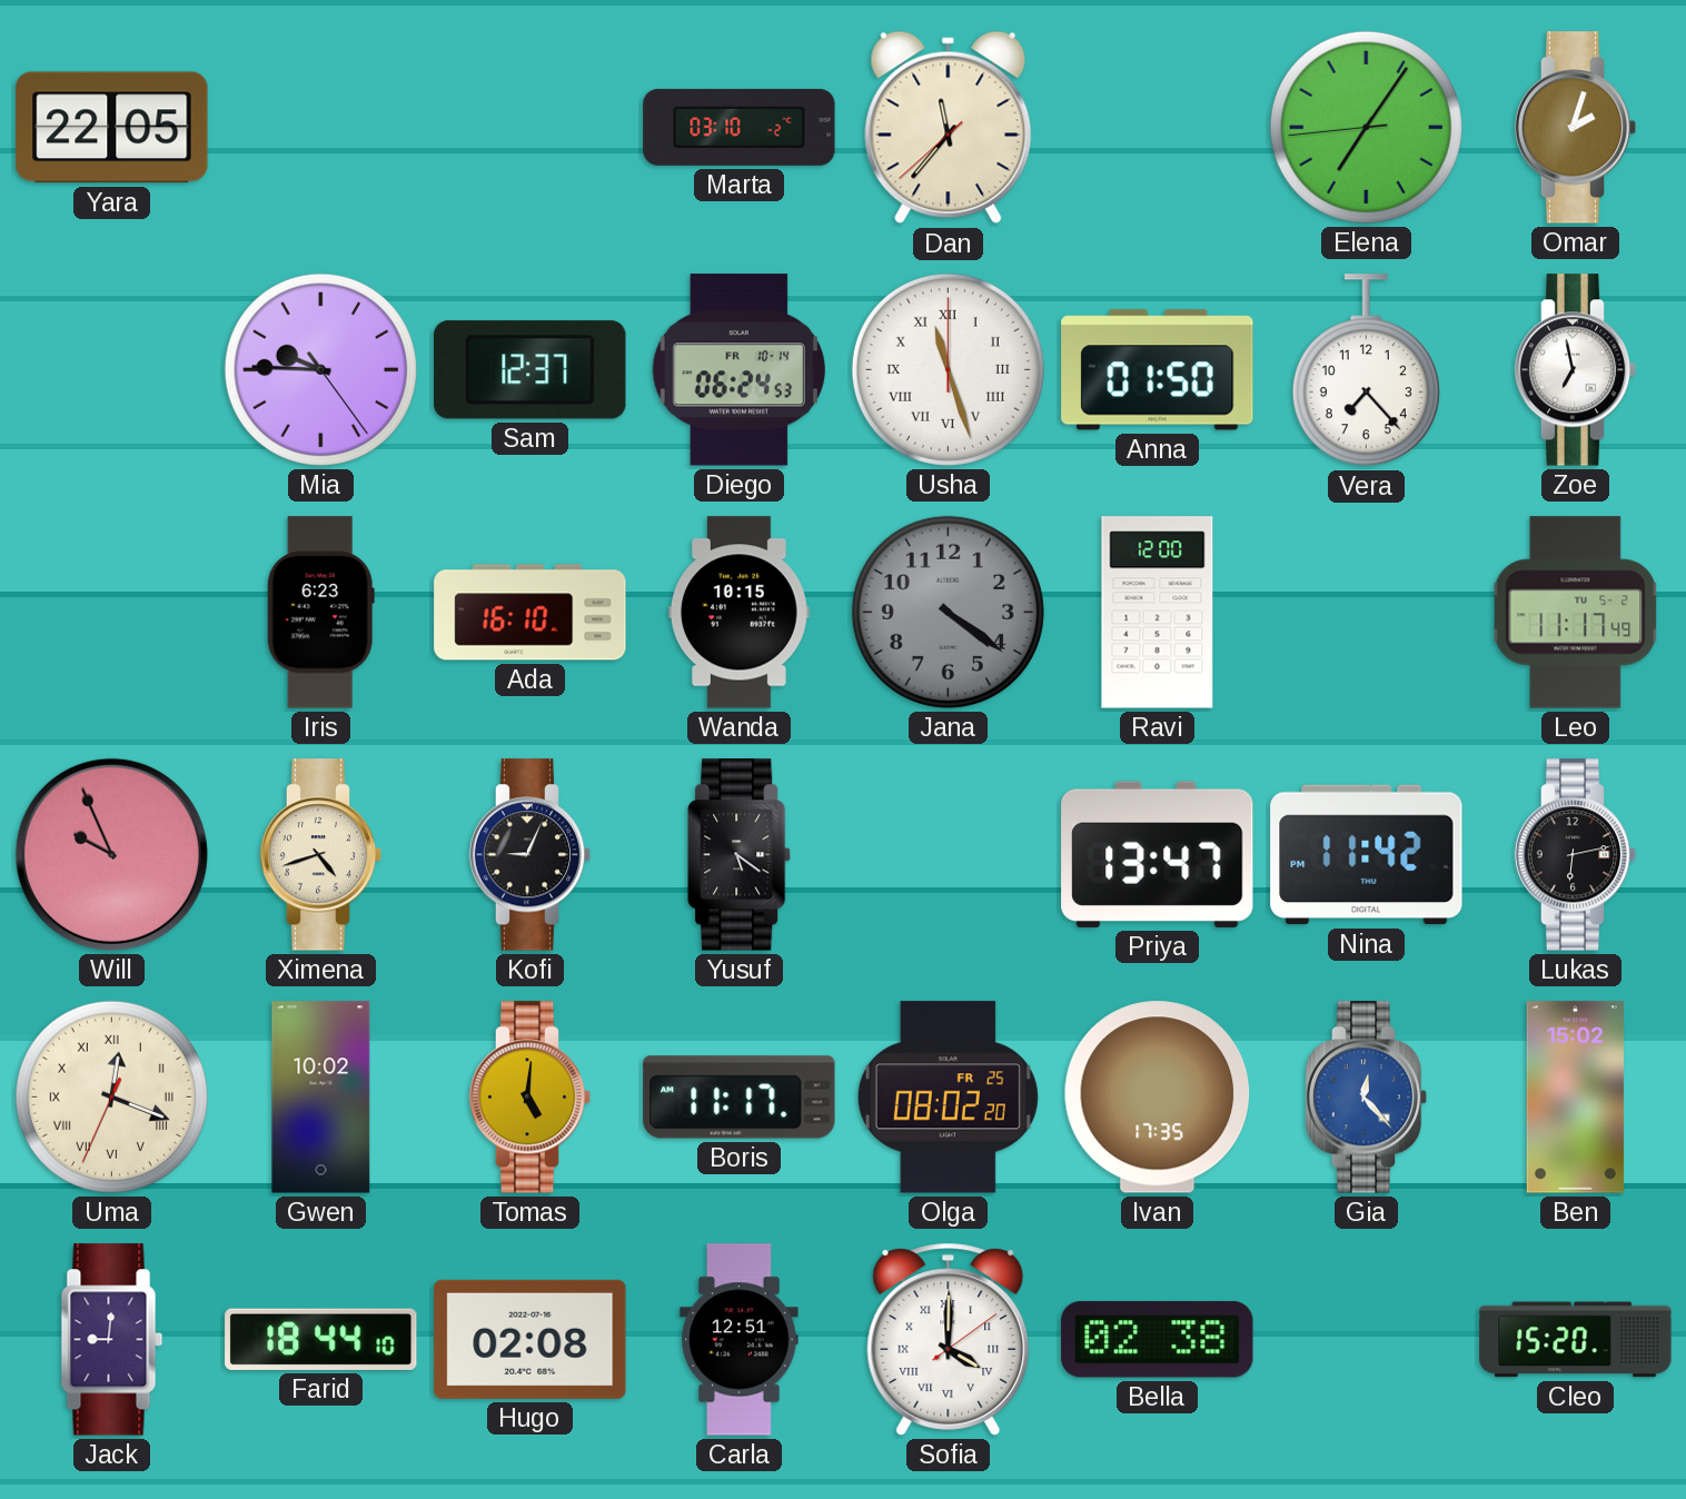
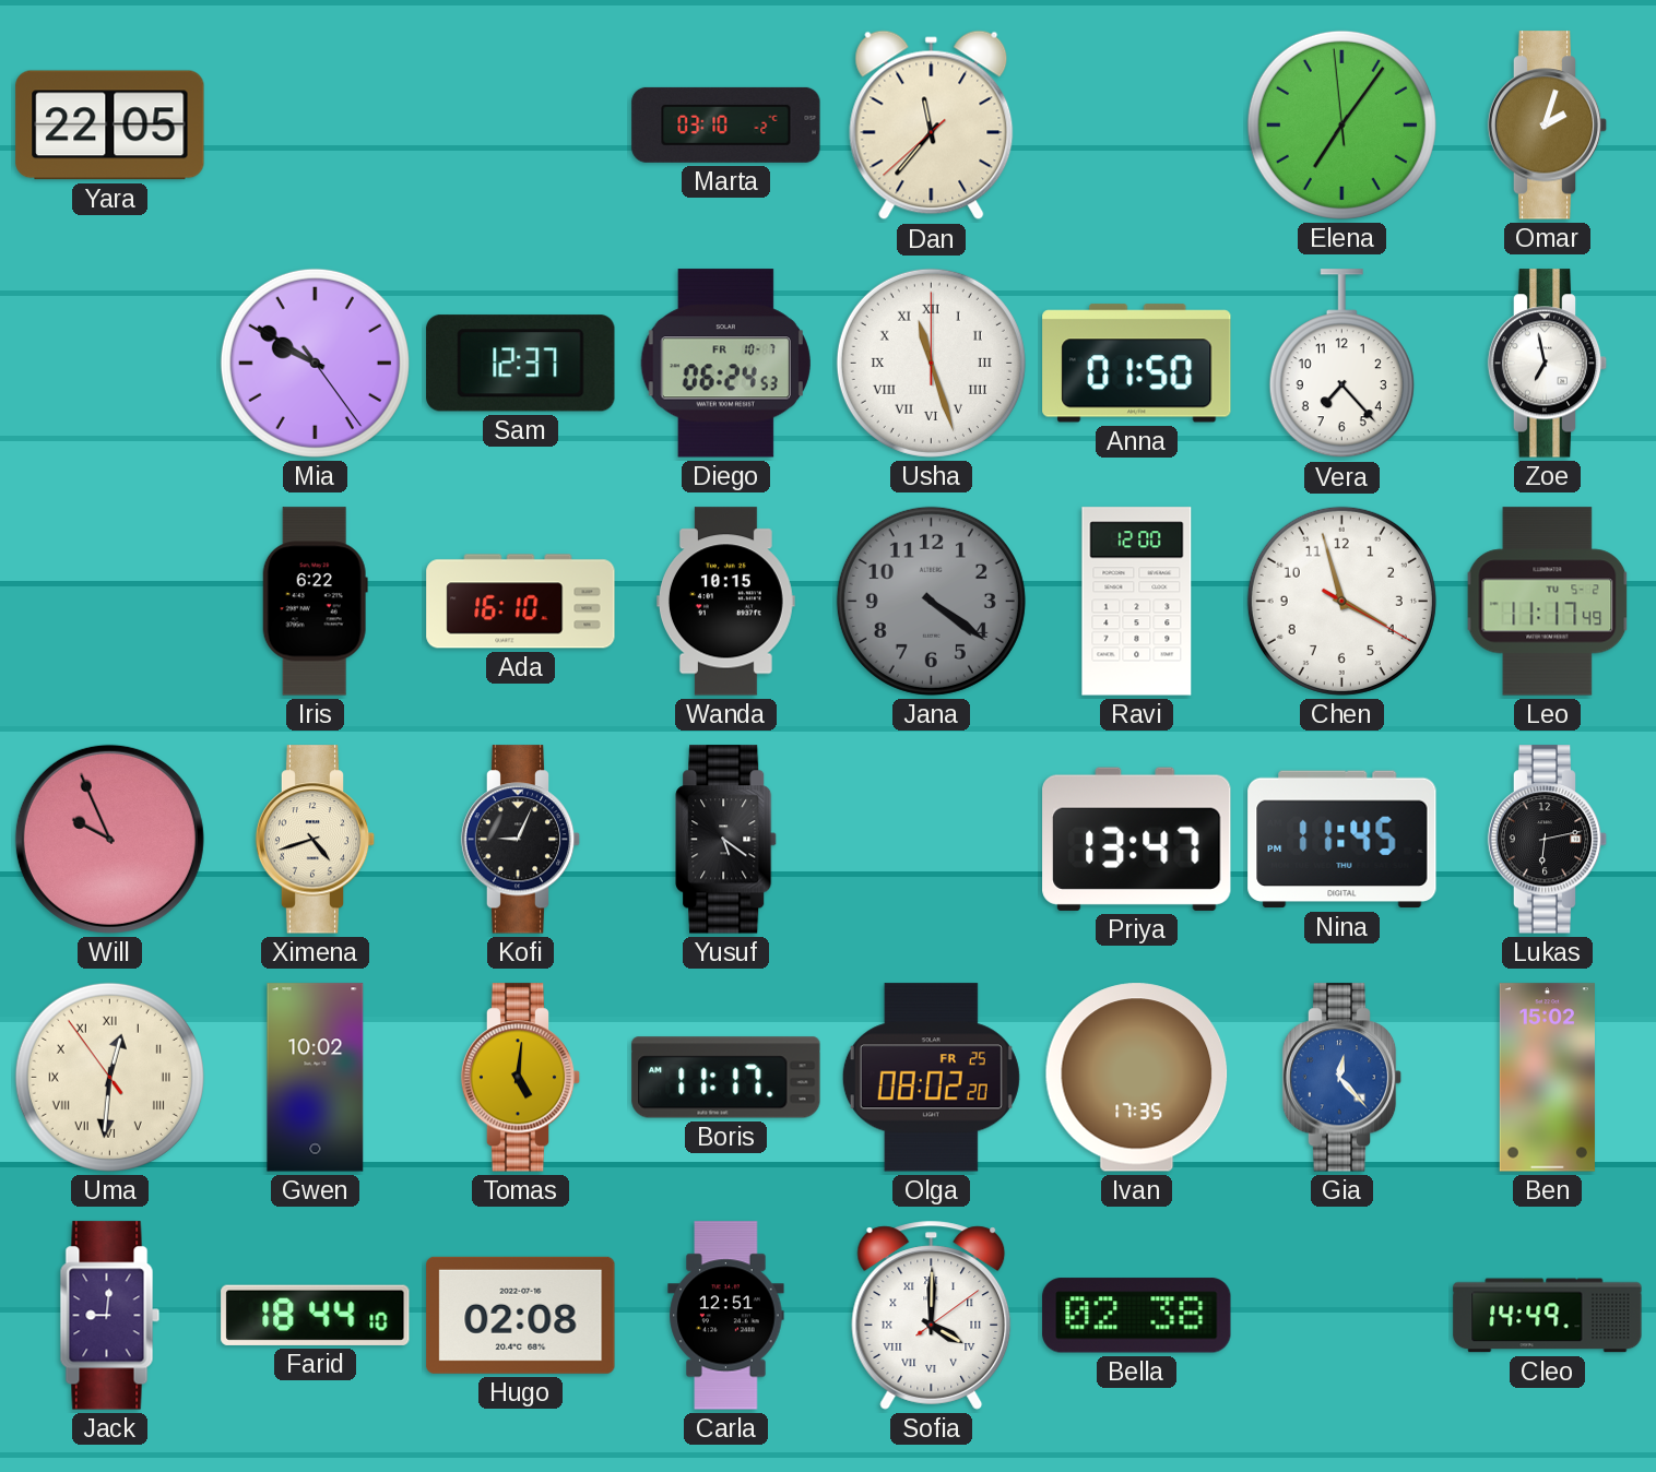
Elena: 7:05:44 -> 7:05:59
Mia: 9:45 -> 9:50
Diego date: FR 10-14 -> FR 10-7
Iris: 6:23 -> 6:22
Chen: none -> 3:57
Nina: 11:42 -> 11:45
Uma: 12:18 -> 12:30
Cleo: 15:20 -> 14:49
